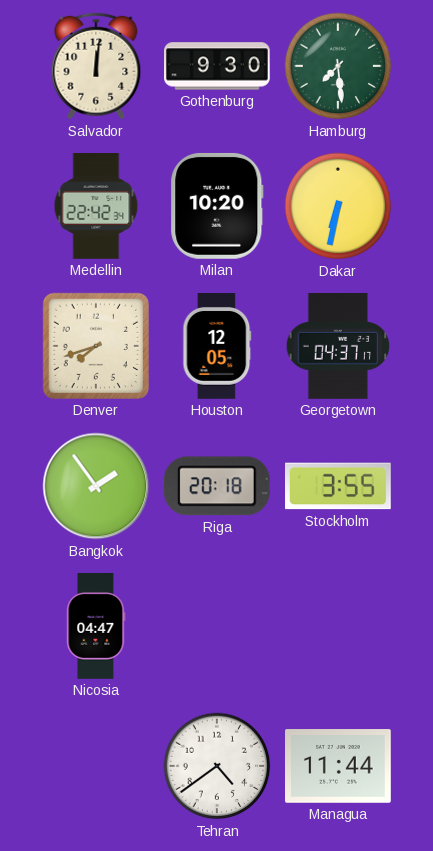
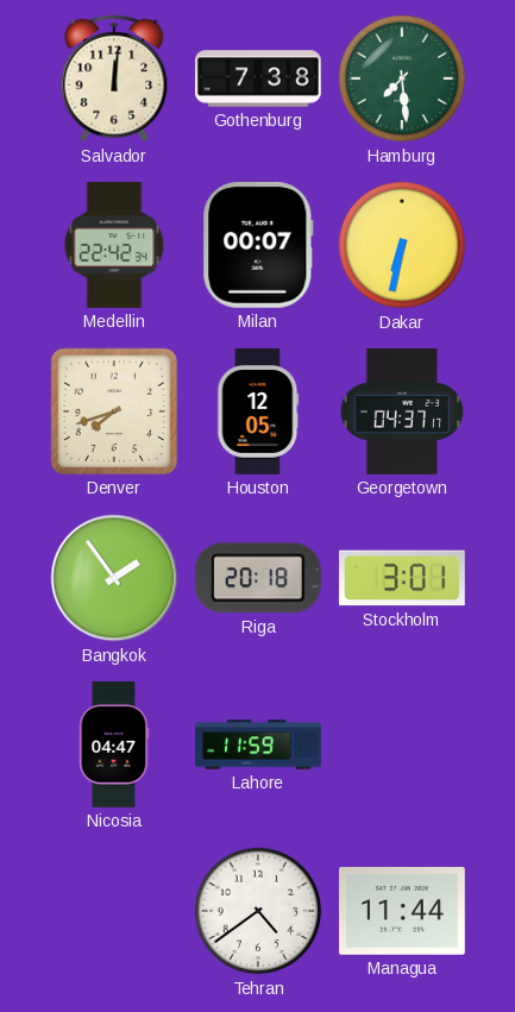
Gothenburg: 9:30 -> 7:38
Milan: 10:20 -> 00:07
Stockholm: 3:55 -> 3:01
Lahore: none -> 11:59
